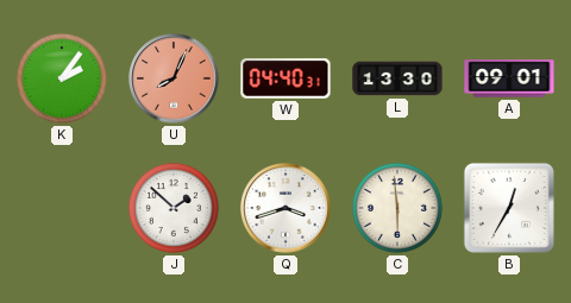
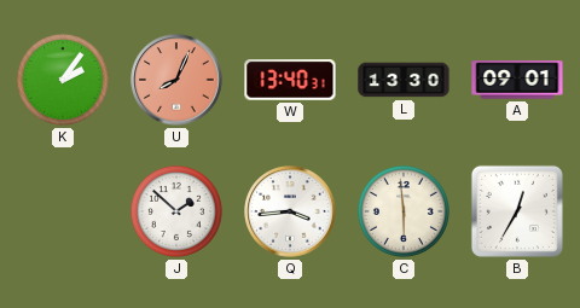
W: 04:40 -> 13:40
Q: 3:42 -> 3:44
